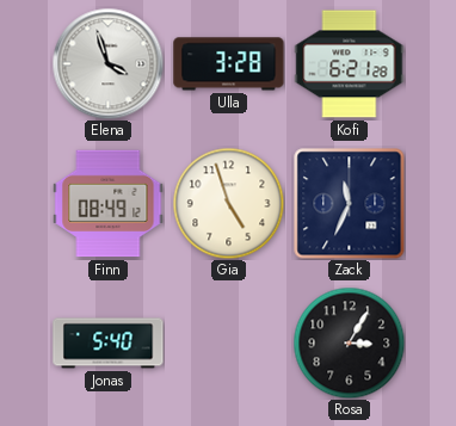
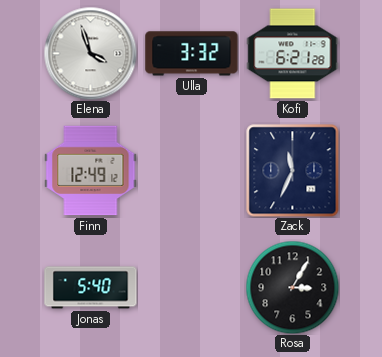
Ulla: 3:28 -> 3:32
Finn: 08:49 -> 12:49
Gia: 4:57 -> none
